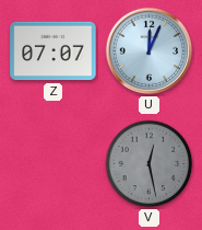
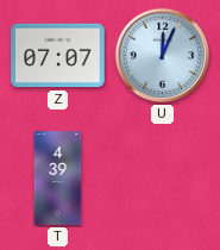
T: none -> 4:39
V: 12:28 -> none
